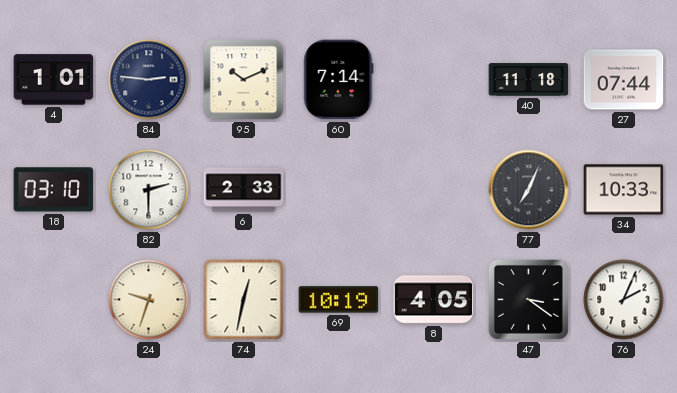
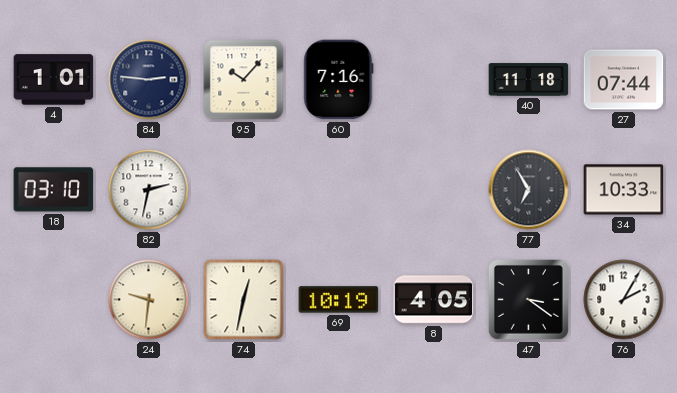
95: 10:11 -> 10:07
60: 7:14 -> 7:16
82: 2:30 -> 2:32
6: 2:33 -> none
77: 7:04 -> 6:55
24: 9:33 -> 9:31
76: 2:04 -> 2:05
